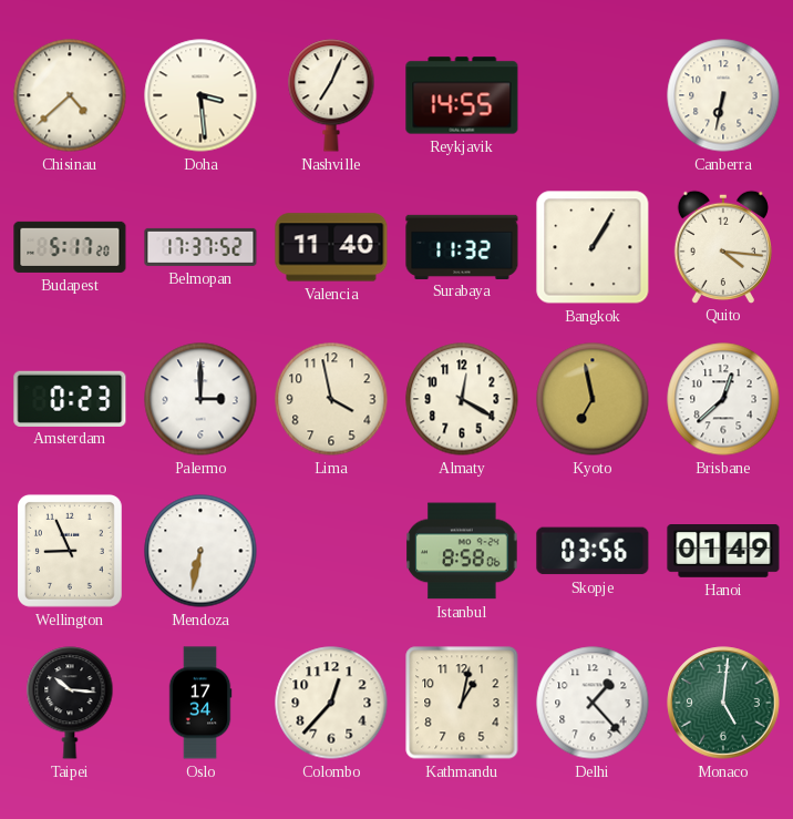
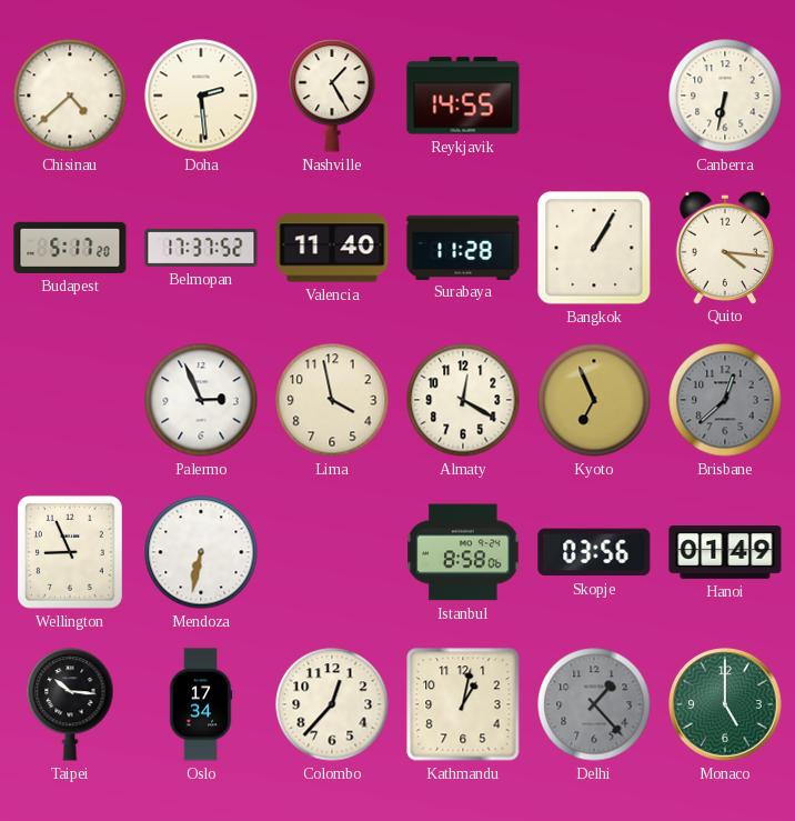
Doha: 3:29 -> 2:29
Nashville: 7:04 -> 1:25
Surabaya: 11:32 -> 11:28
Amsterdam: 0:23 -> none
Palermo: 3:00 -> 2:56
Kyoto: 6:58 -> 6:56
Brisbane dial: white -> grey
Delhi dial: white -> grey
Monaco: 5:01 -> 5:00
